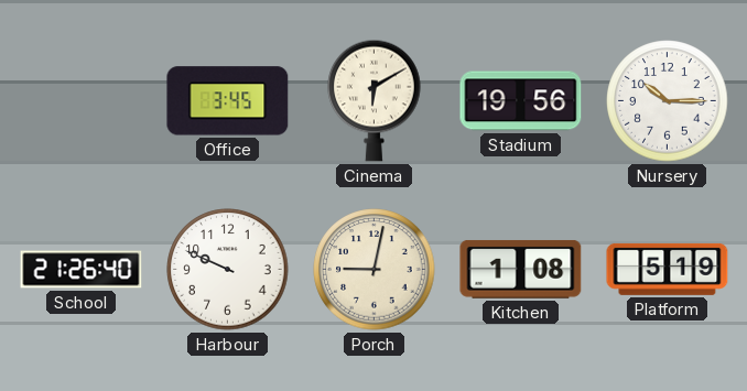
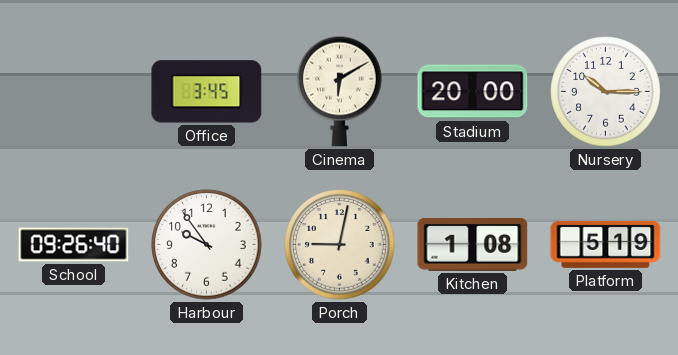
Stadium: 19:56 -> 20:00
School: 21:26 -> 09:26
Harbour: 9:49 -> 9:54
